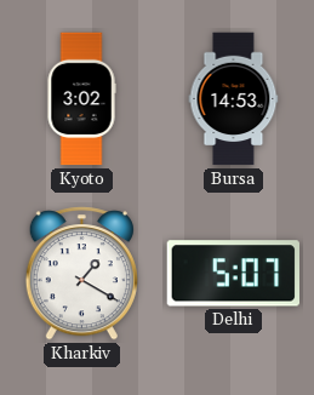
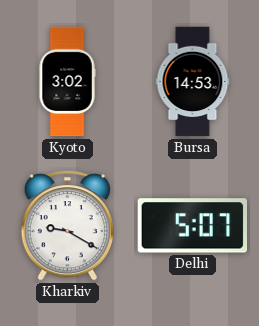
Kharkiv: 1:20 -> 9:20
